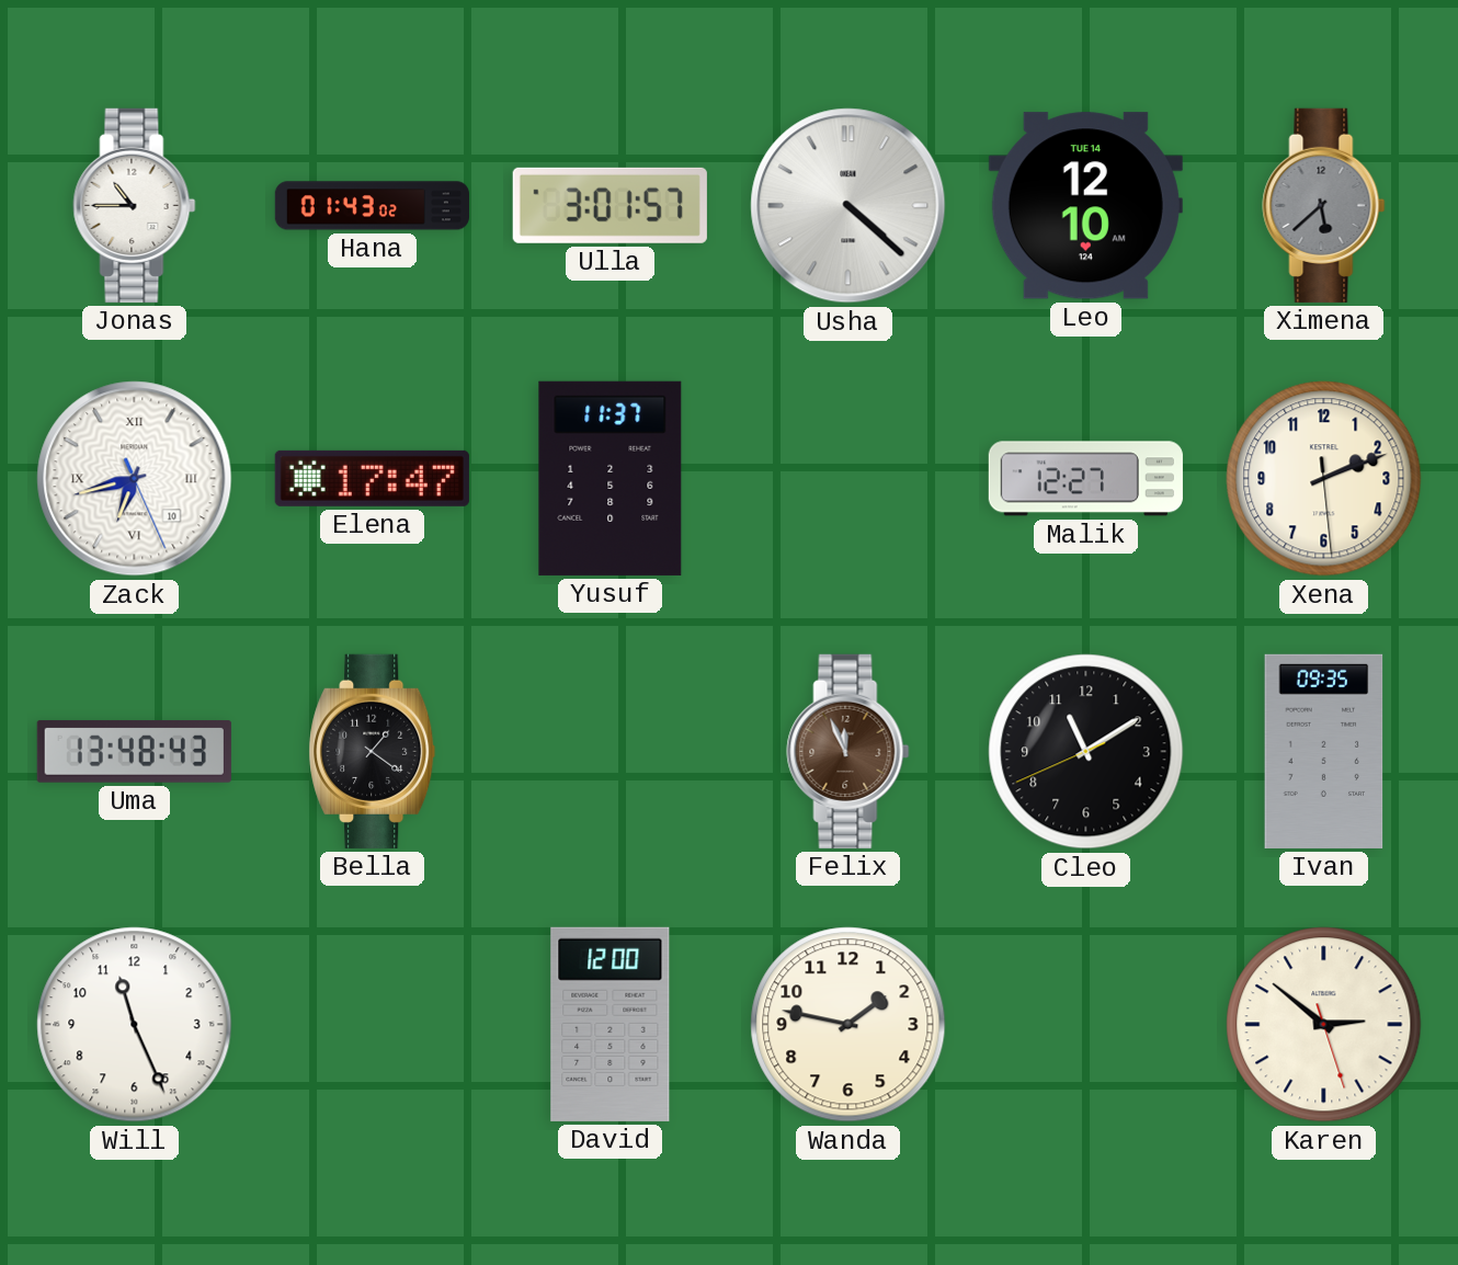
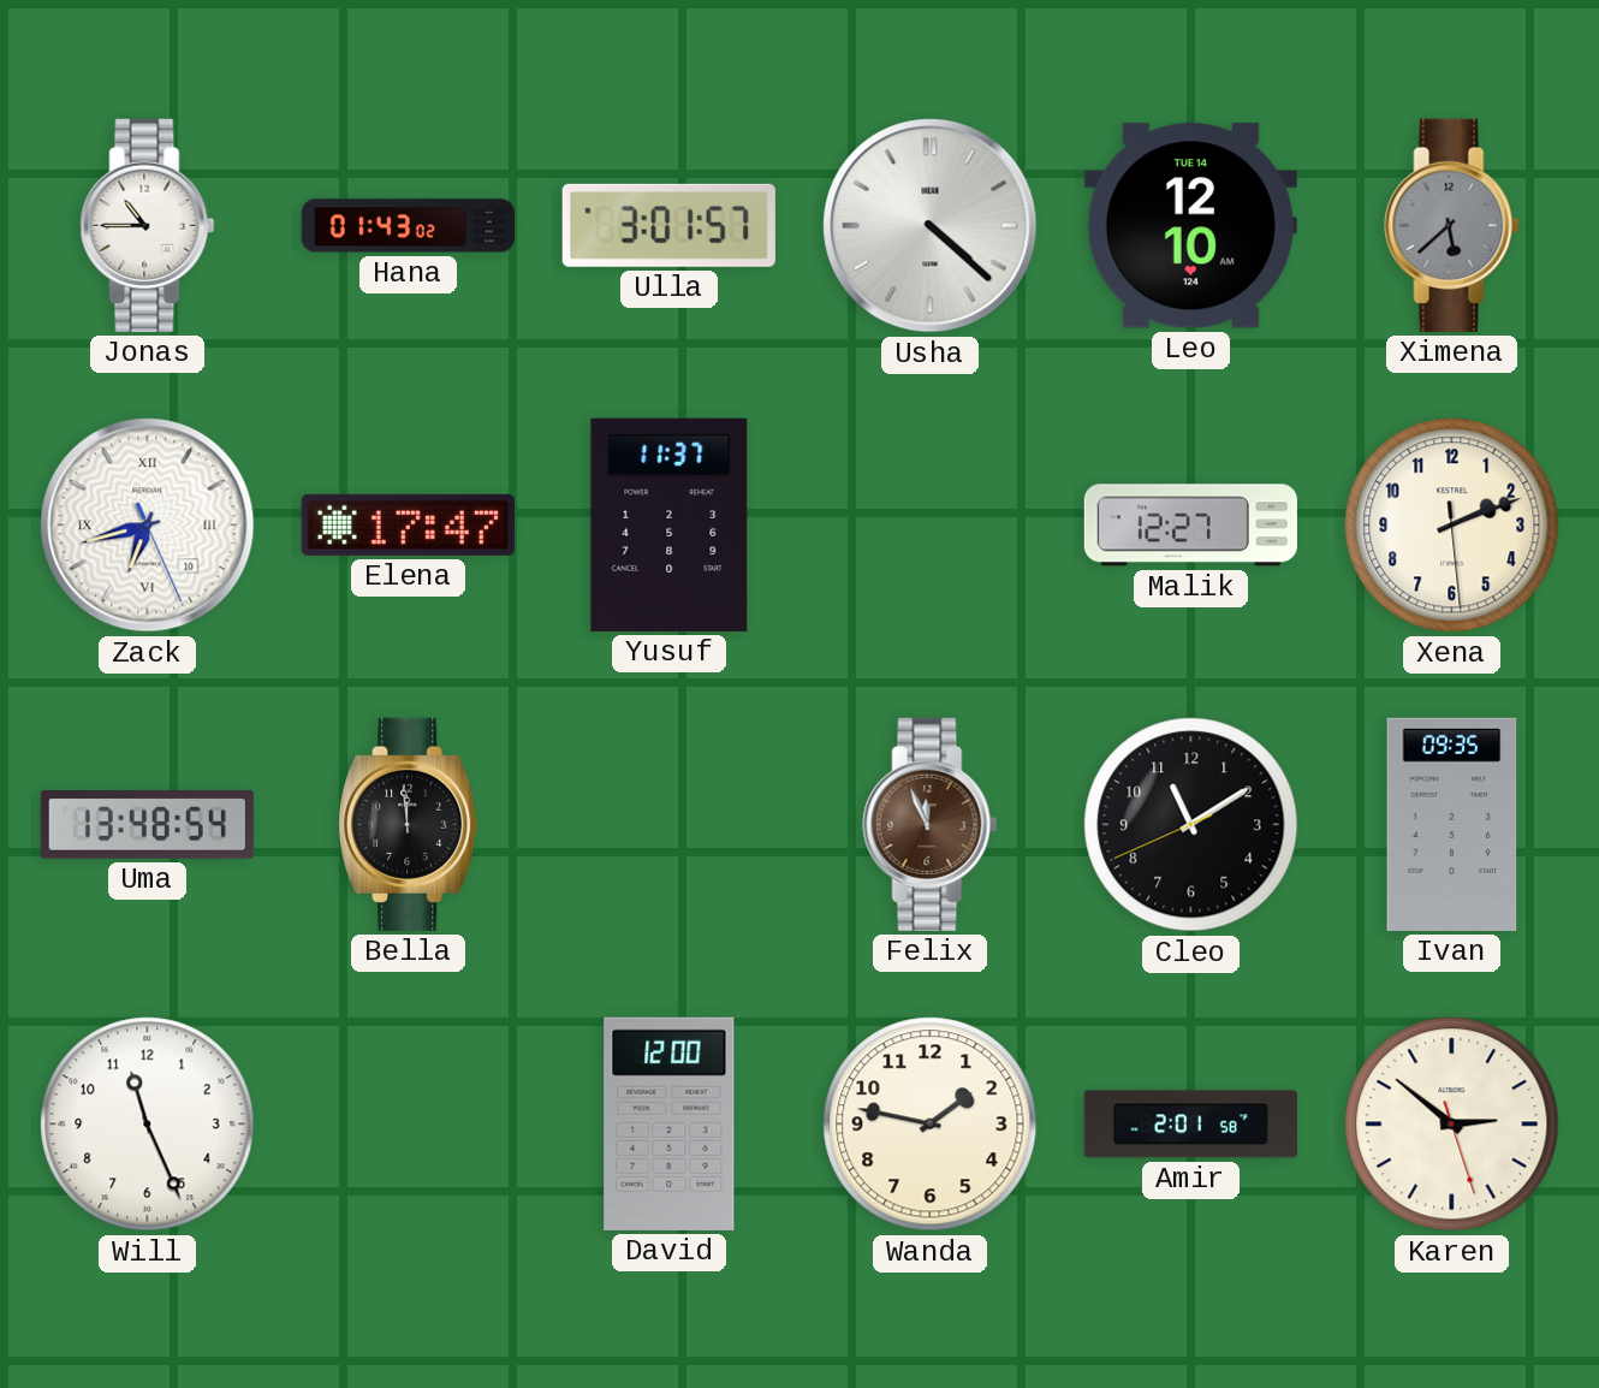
Uma: 13:48:43 -> 13:48:54
Bella: 1:21 -> 11:59
Amir: none -> 2:01
